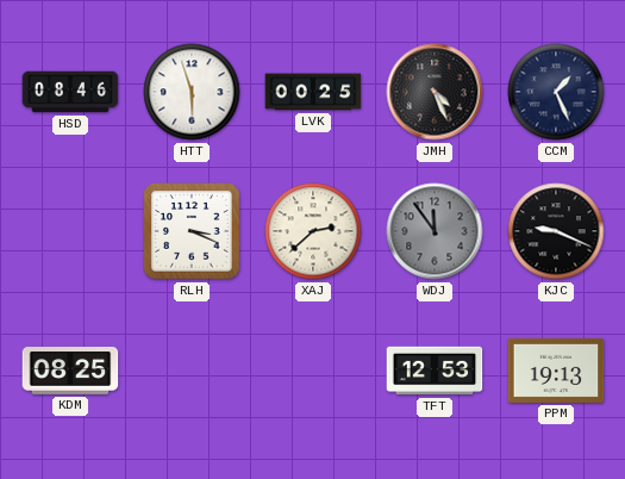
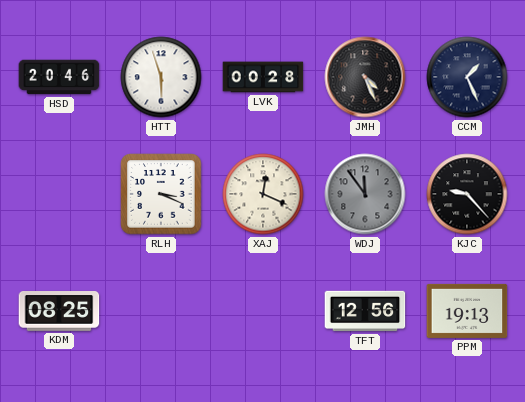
HSD: 08:46 -> 20:46
LVK: 00:25 -> 00:28
XAJ: 2:38 -> 12:19
KJC: 9:19 -> 9:23
TFT: 12:53 -> 12:56
